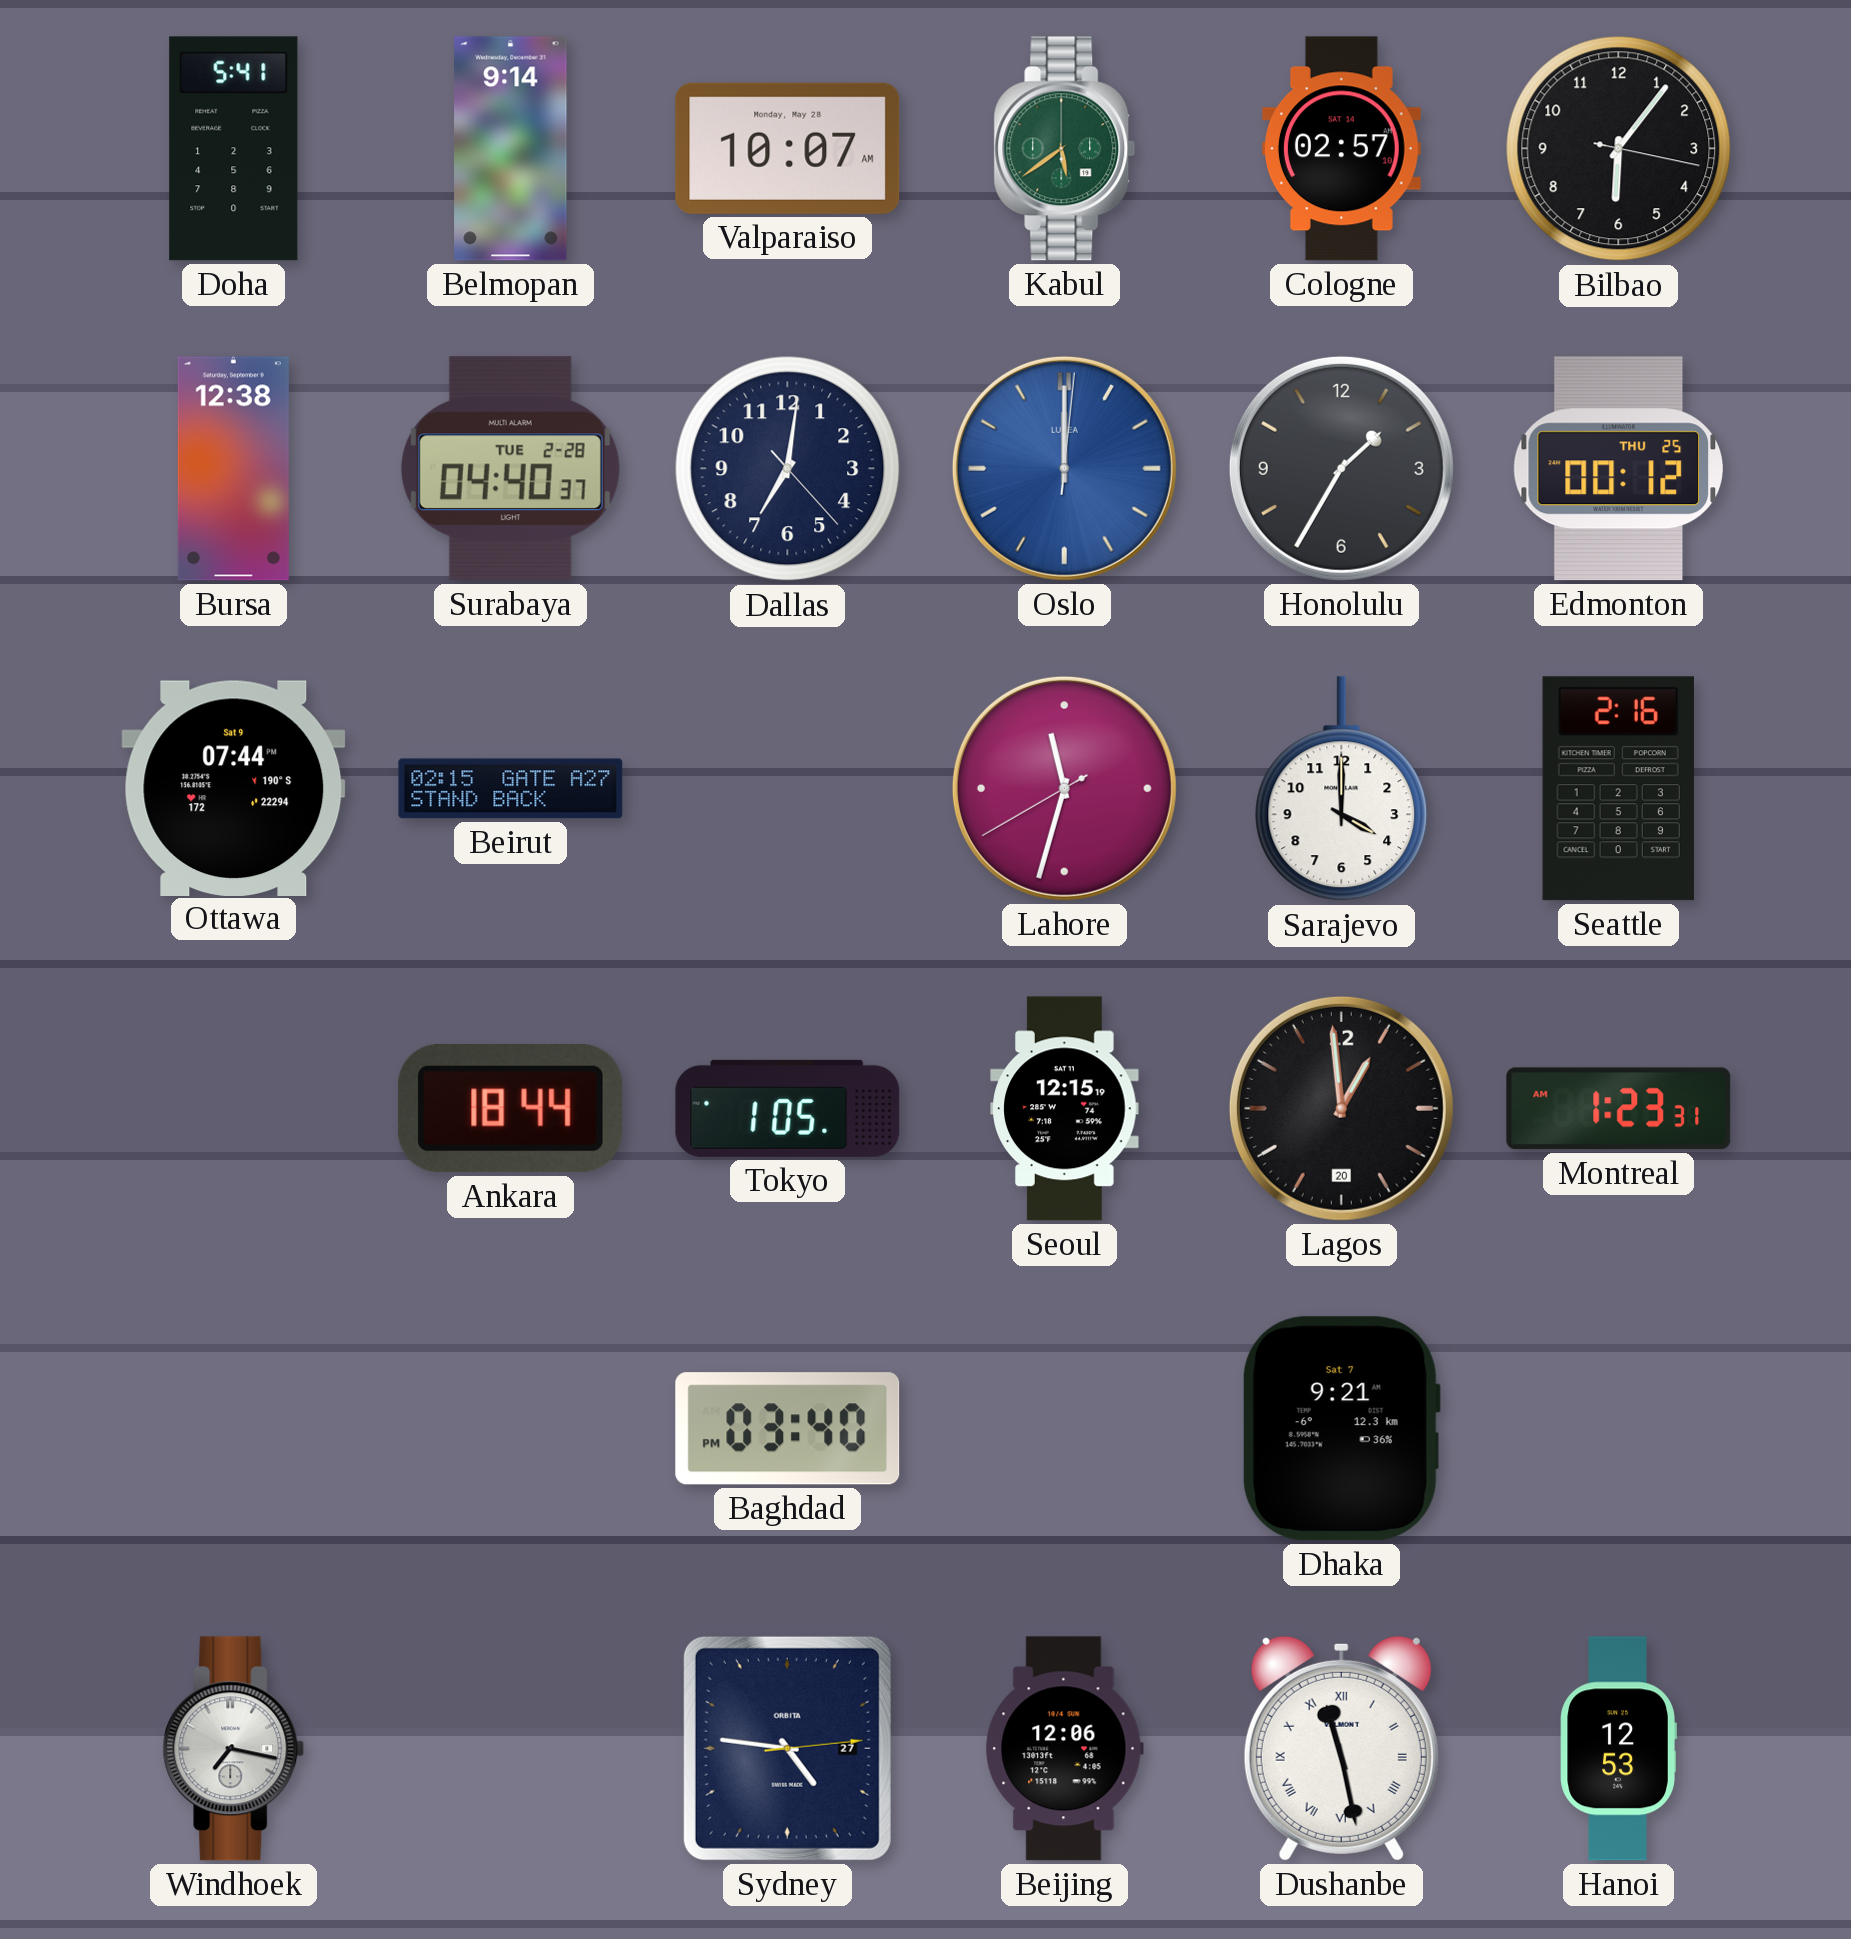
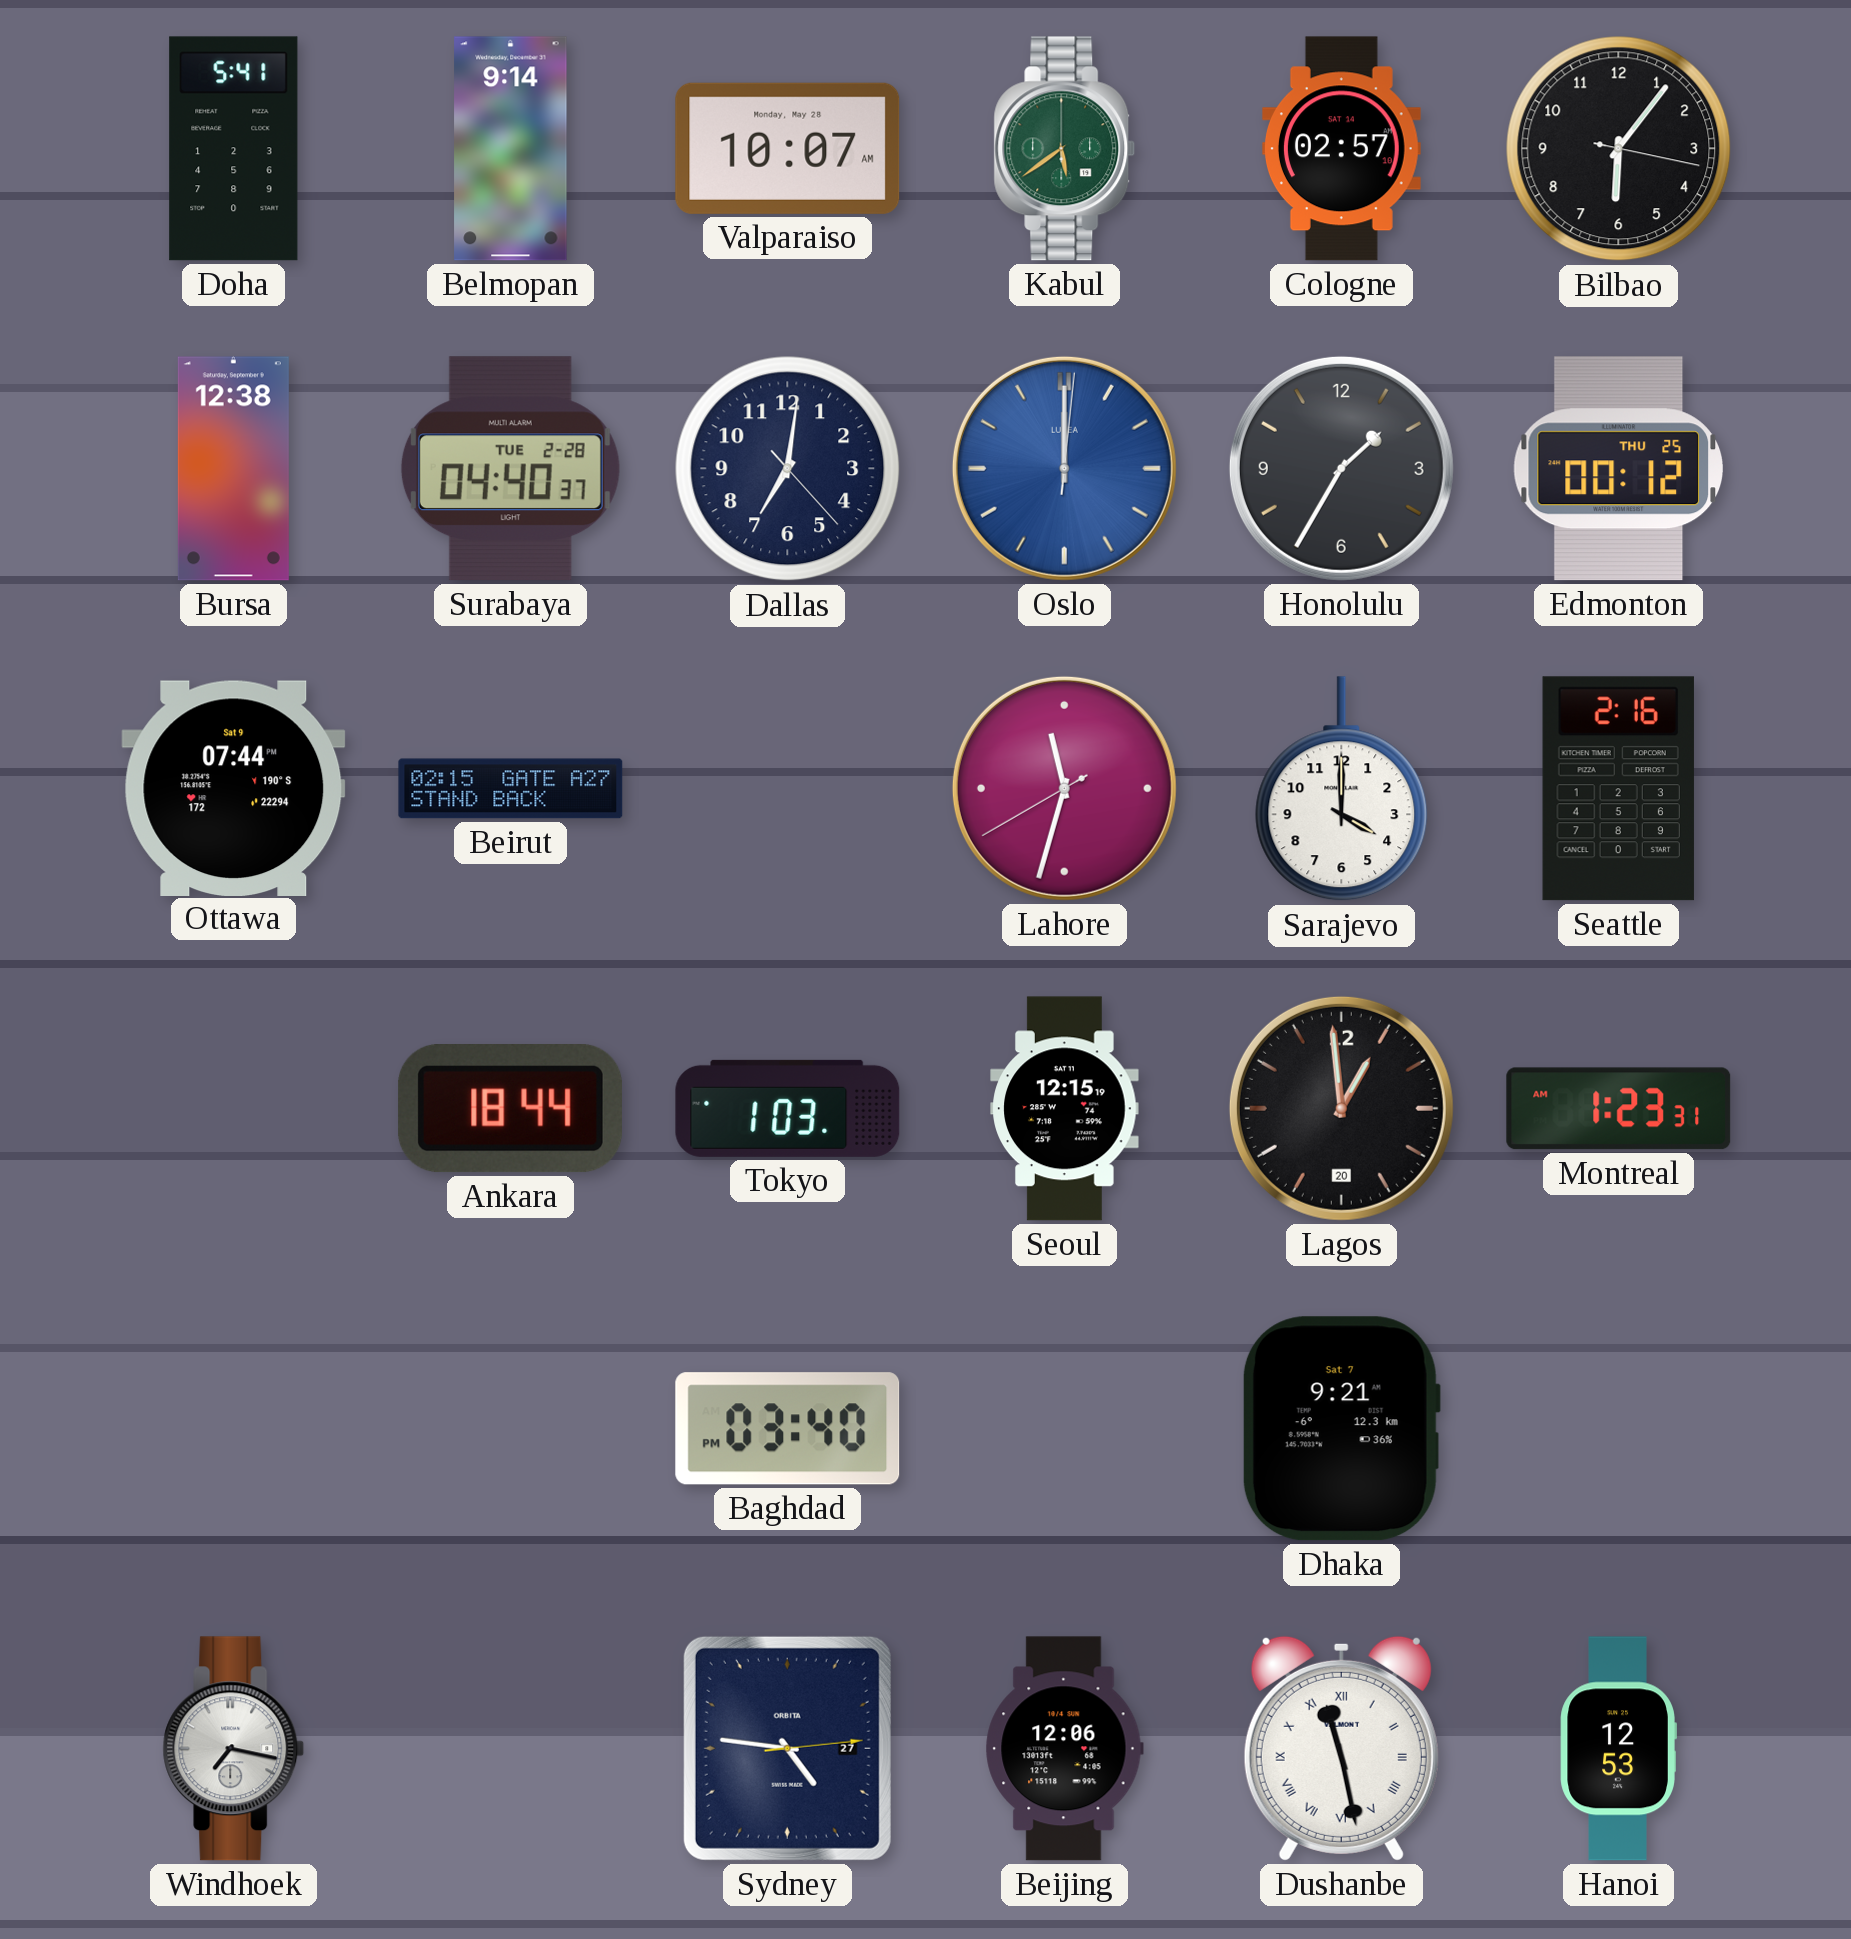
Tokyo: 1:05 -> 1:03
